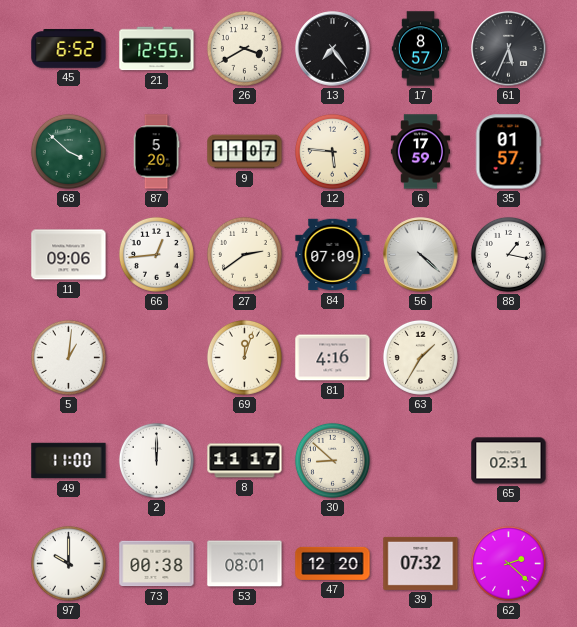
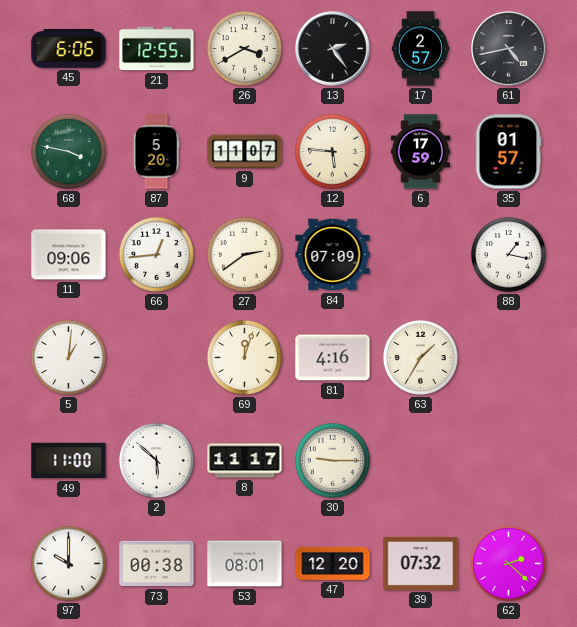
45: 6:52 -> 6:06
13: 7:24 -> 2:24
17: 8:57 -> 2:57
61: 5:34 -> 4:43
68: 3:52 -> 3:47
56: 4:22 -> none
2: 12:00 -> 5:52
30: 8:52 -> 9:15
65: 02:31 -> none
